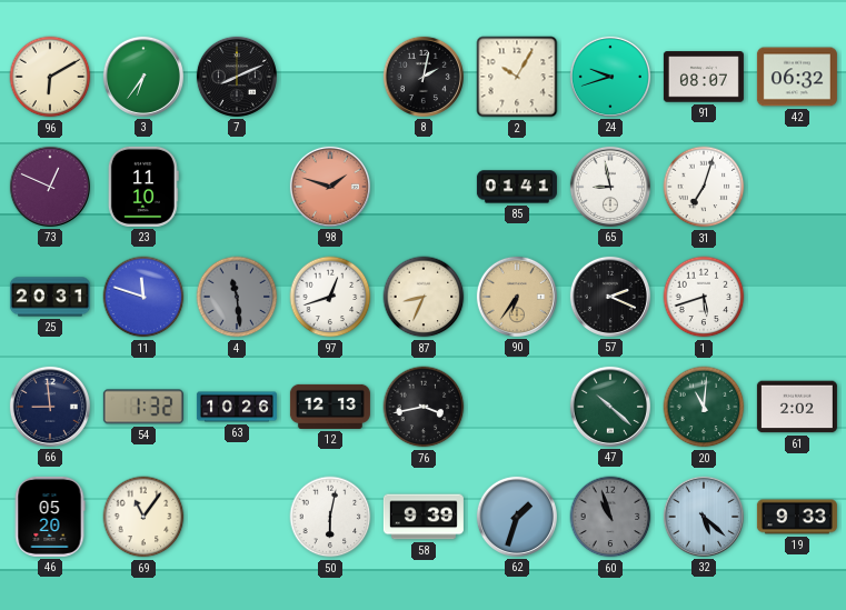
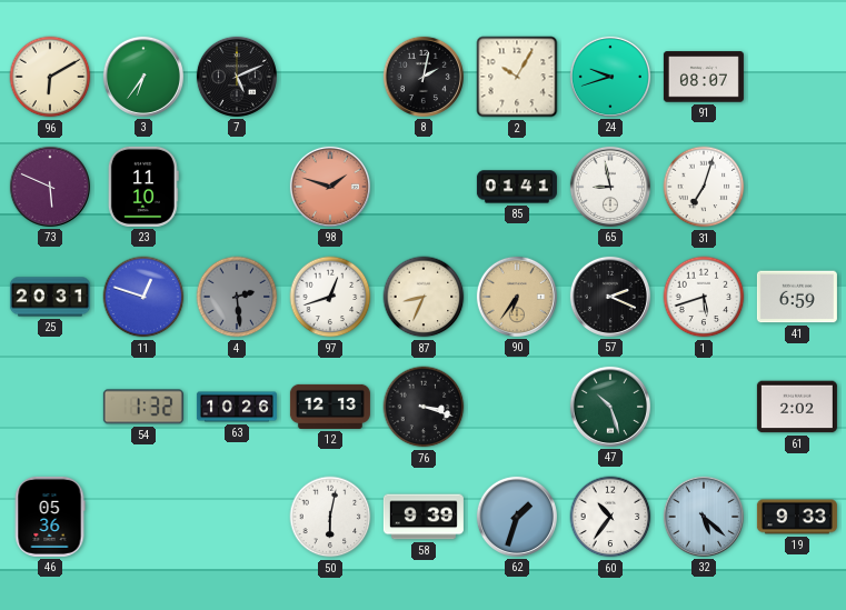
7: 8:11 -> 5:11
42: 06:32 -> none
73: 12:49 -> 5:49
11: 11:48 -> 12:48
4: 11:29 -> 2:29
41: none -> 6:59
66: 8:59 -> none
76: 3:43 -> 3:18
47: 10:22 -> 10:27
20: 11:01 -> none
46: 05:20 -> 05:36
69: 11:06 -> none
60: 10:57 -> 10:36
60 dial: grey -> white
